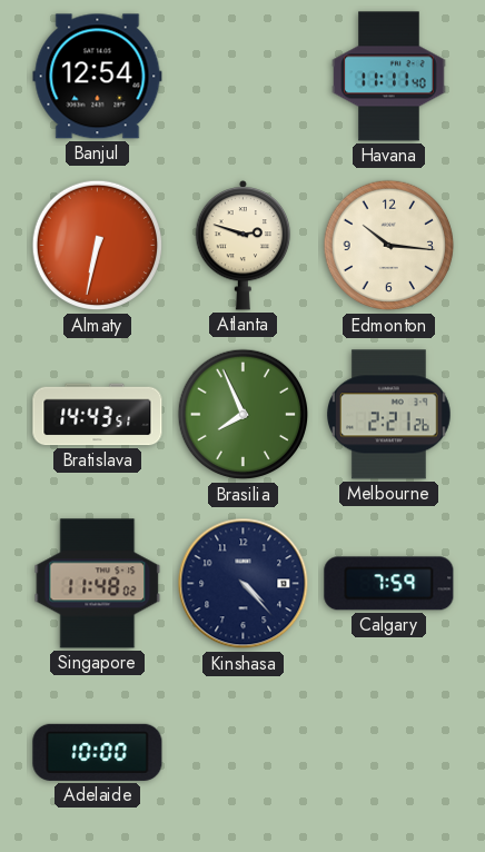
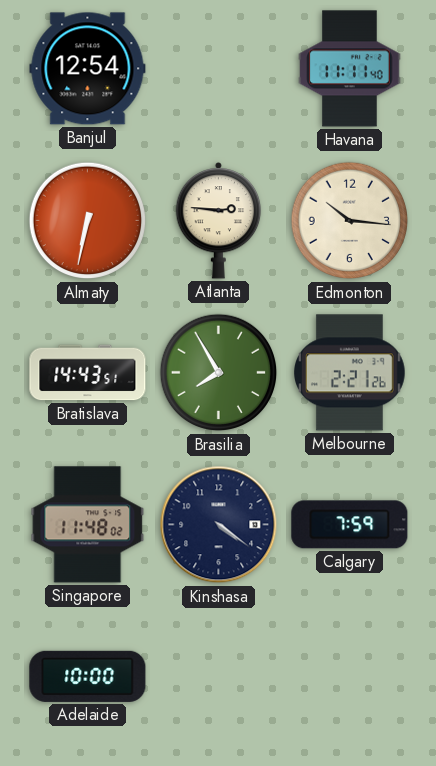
Atlanta: 2:48 -> 2:46
Brasilia: 7:56 -> 7:55
Kinshasa: 4:23 -> 4:21
